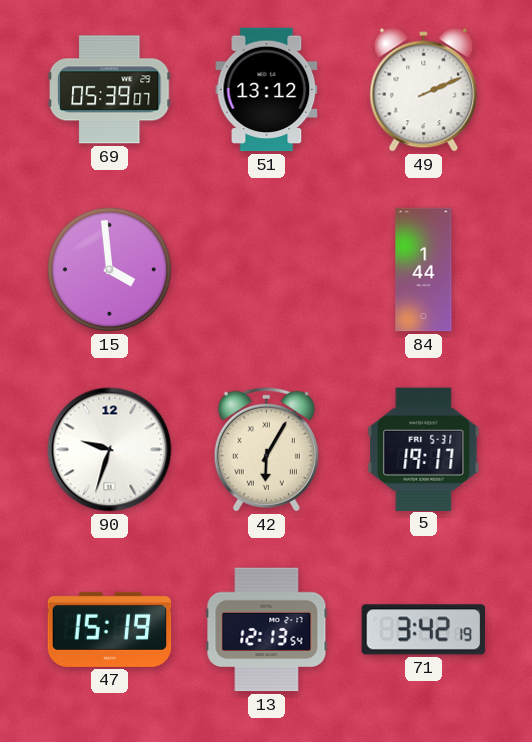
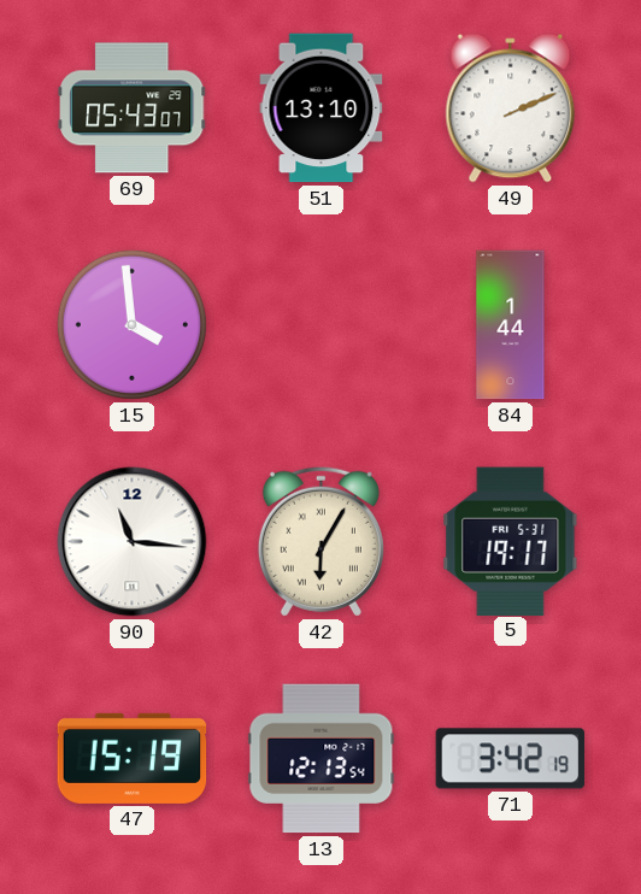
69: 05:39 -> 05:43
51: 13:12 -> 13:10
90: 9:33 -> 11:16
